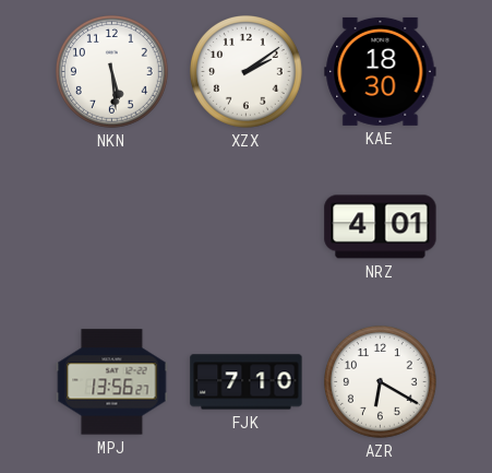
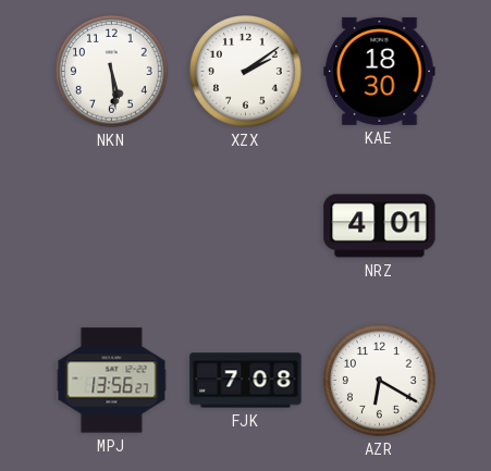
FJK: 7:10 -> 7:08
